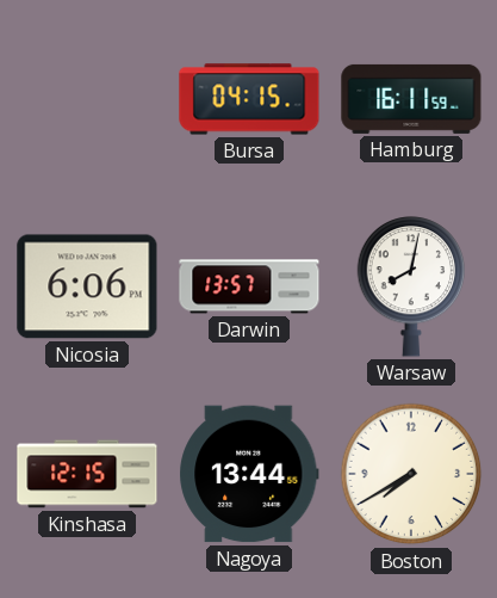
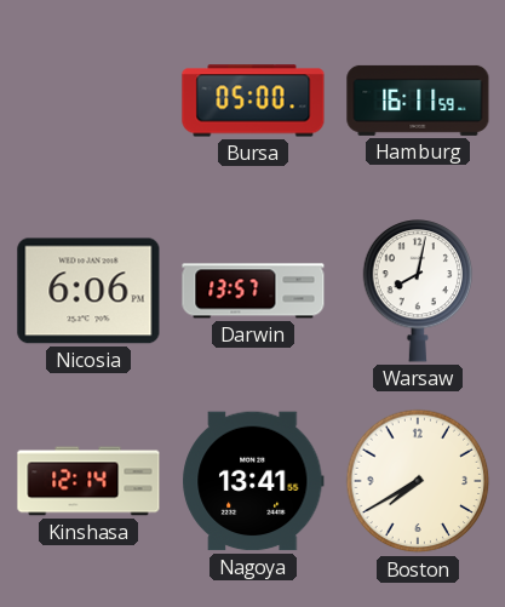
Bursa: 04:15 -> 05:00
Kinshasa: 12:15 -> 12:14
Nagoya: 13:44 -> 13:41
